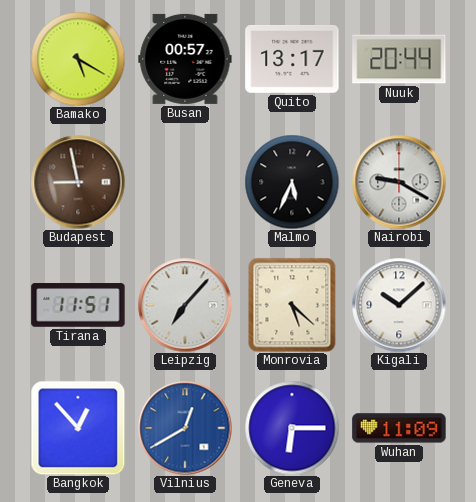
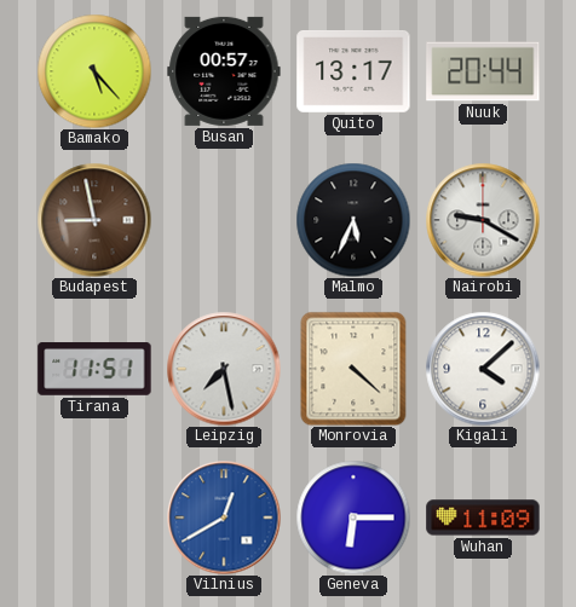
Bamako: 5:20 -> 5:23
Leipzig: 7:07 -> 7:28
Monrovia: 5:22 -> 4:22
Kigali: 10:08 -> 4:08
Bangkok: 12:53 -> none
